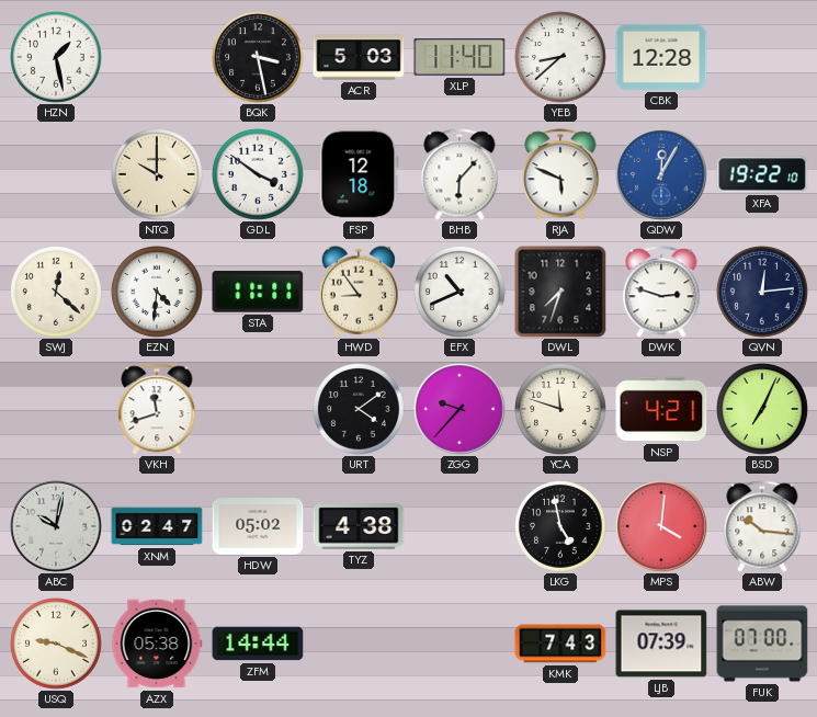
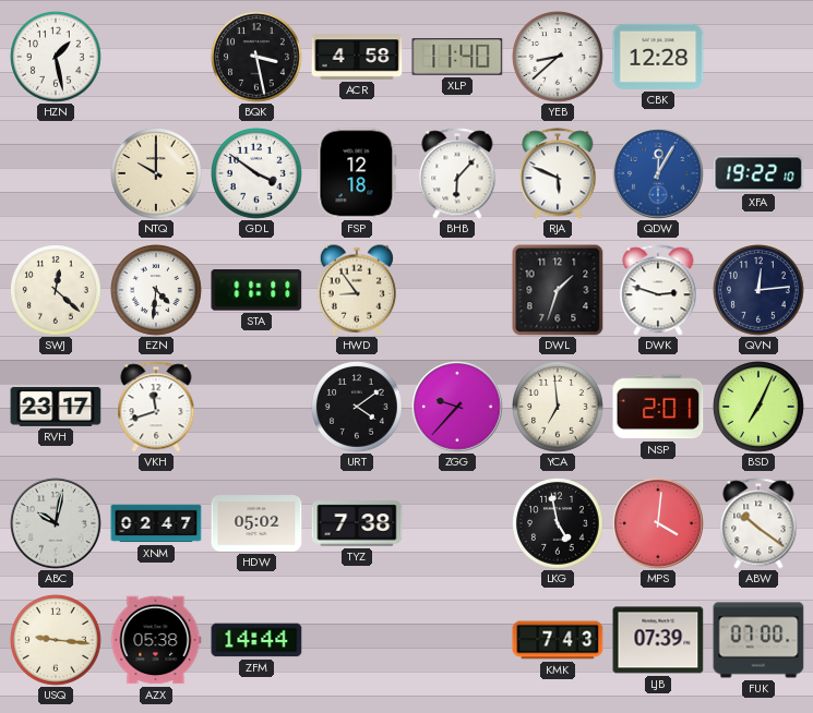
ACR: 5:03 -> 4:58
EFX: 10:41 -> none
DWL: 7:33 -> 1:33
RVH: none -> 23:17
YCA: 11:48 -> 6:59
NSP: 4:21 -> 2:01
TYZ: 4:38 -> 7:38
ABW: 10:16 -> 10:21
USQ: 9:19 -> 9:16
